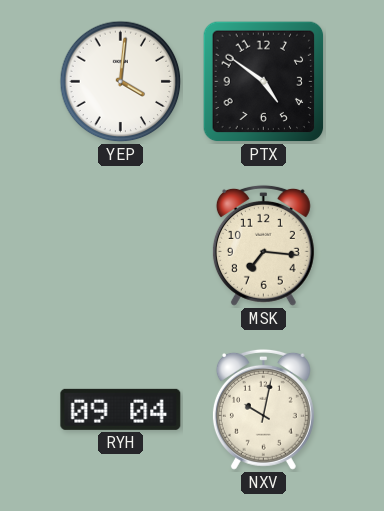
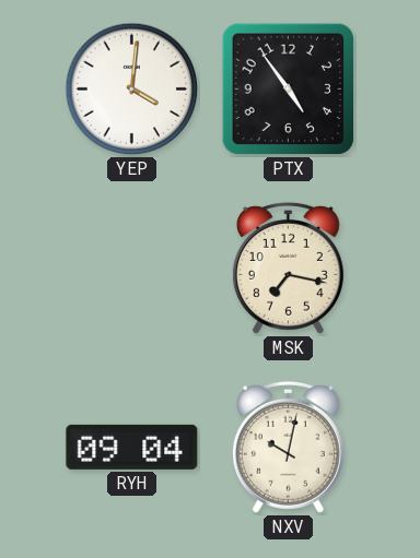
PTX: 4:51 -> 4:54
MSK: 7:16 -> 7:17
